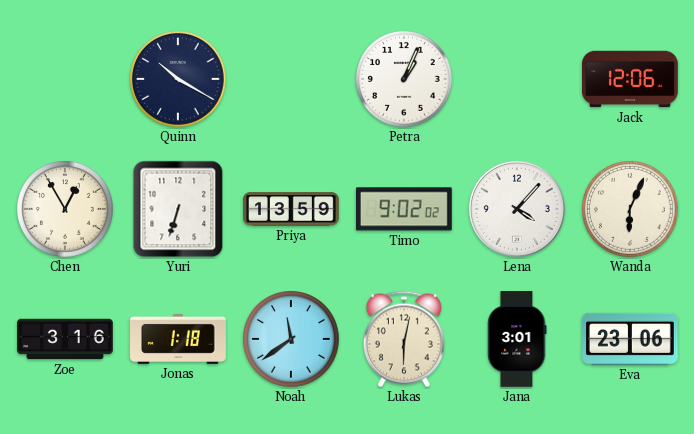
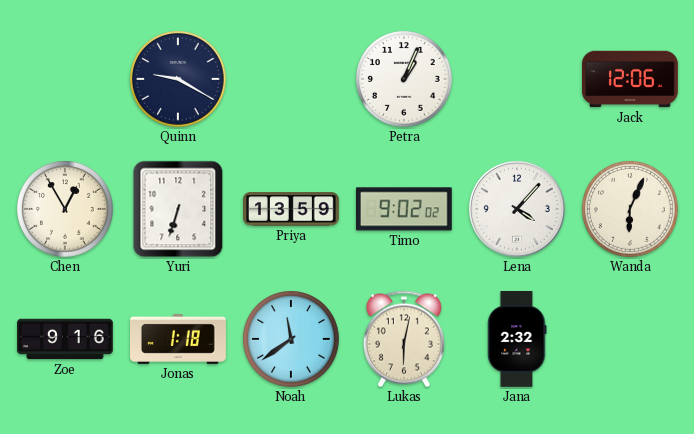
Quinn: 10:20 -> 9:20
Zoe: 3:16 -> 9:16
Jana: 3:01 -> 2:32
Eva: 23:06 -> none
